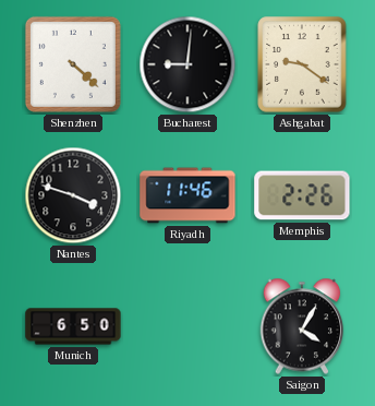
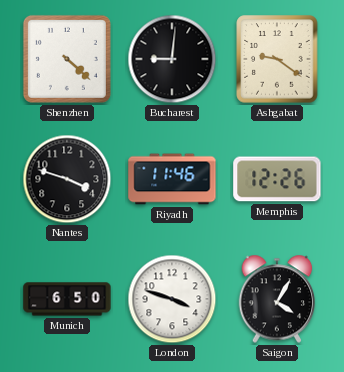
Memphis: 2:26 -> 12:26
London: none -> 3:48
